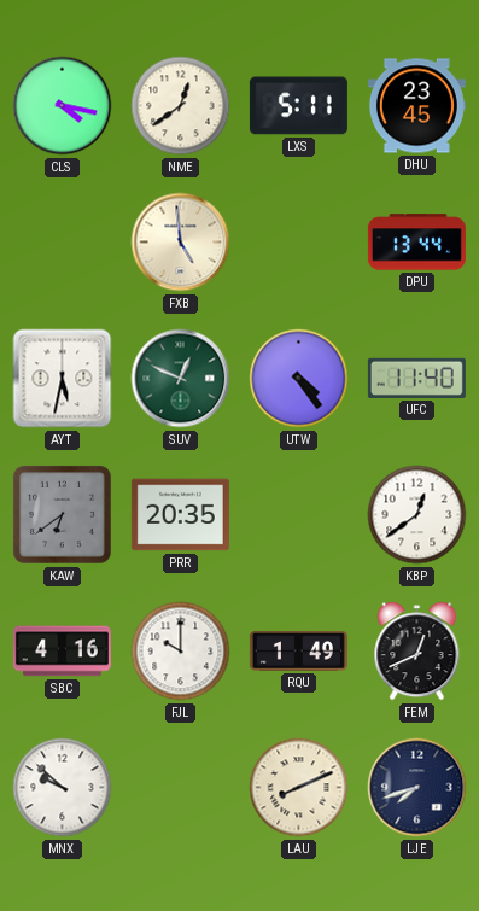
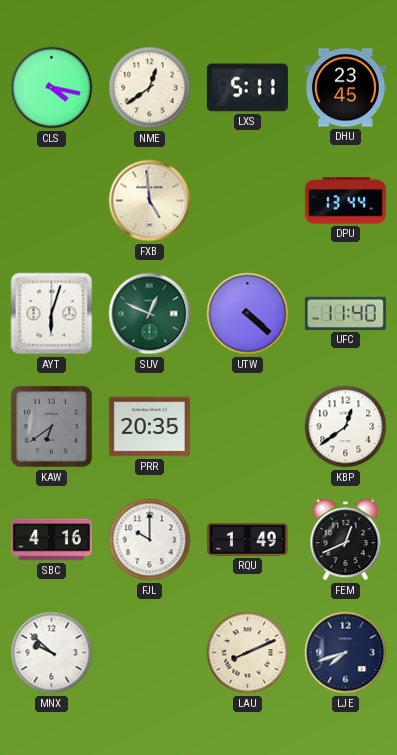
AYT: 5:32 -> 6:03
UTW: 4:24 -> 4:22
